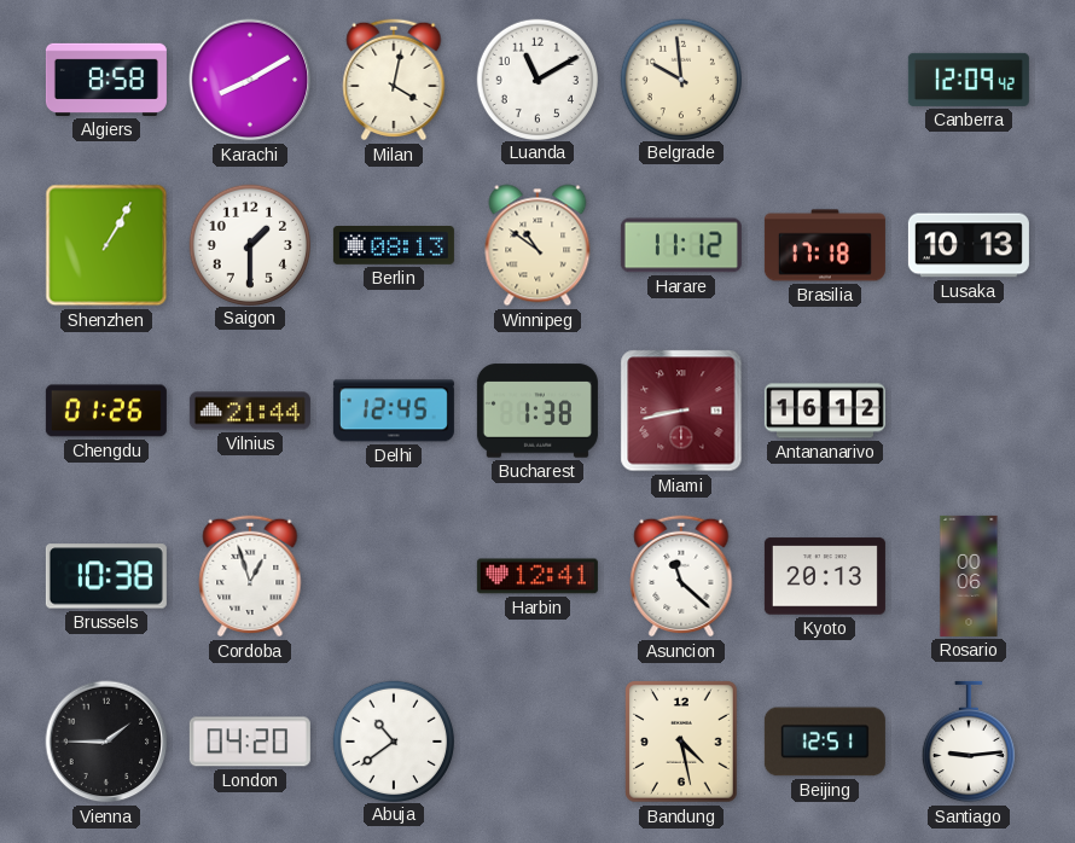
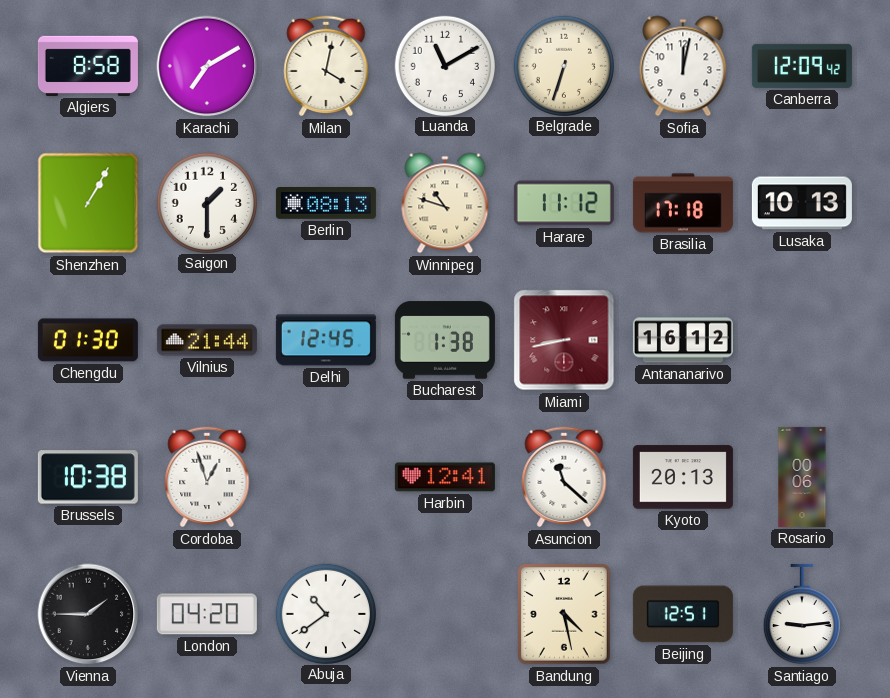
Karachi: 8:10 -> 7:10
Belgrade: 9:59 -> 6:33
Sofia: none -> 12:02
Winnipeg: 10:51 -> 10:48
Chengdu: 01:26 -> 01:30
